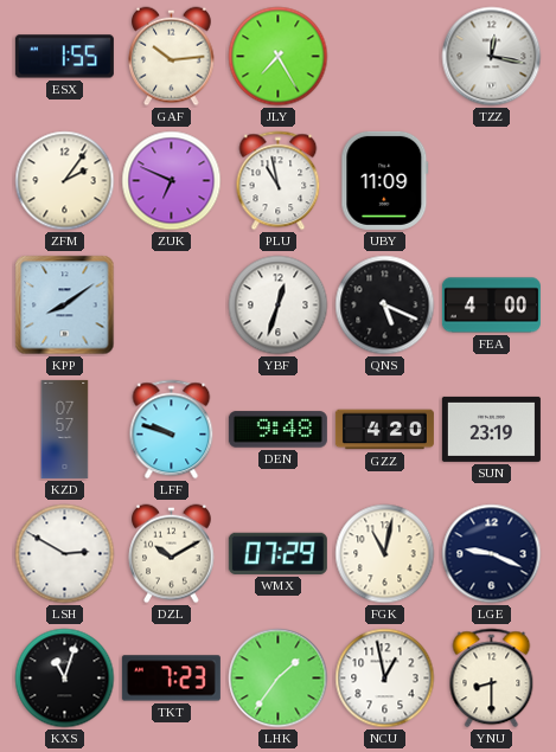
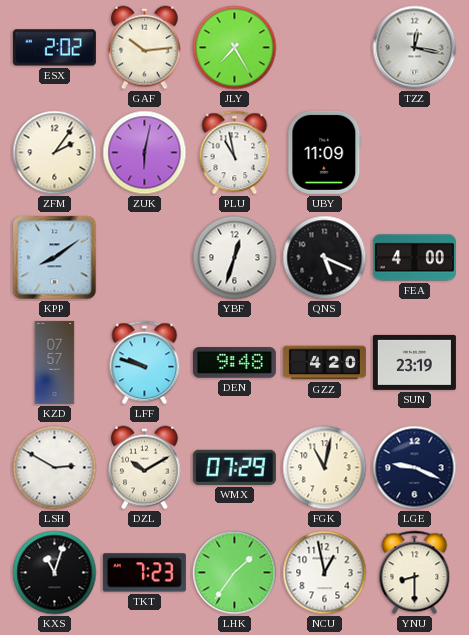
ESX: 1:55 -> 2:02
ZUK: 6:49 -> 6:02
